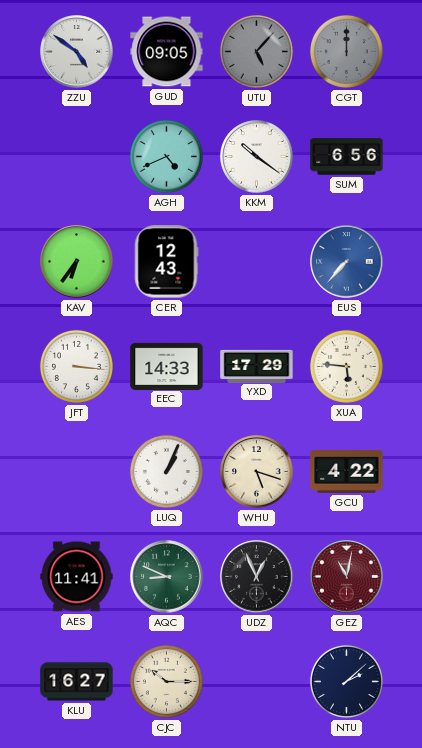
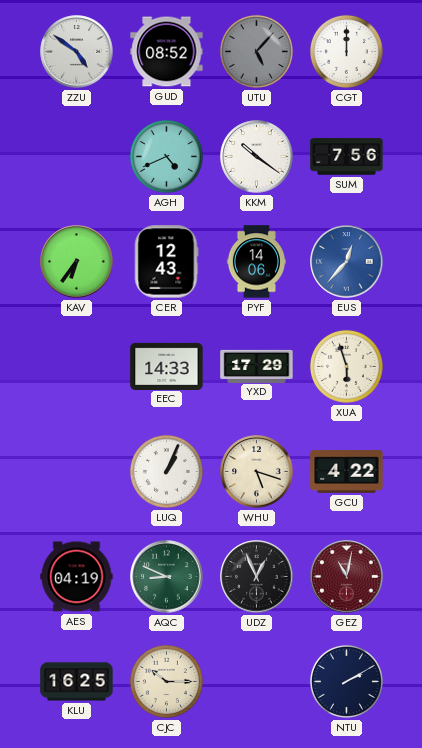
GUD: 09:05 -> 08:52
CGT dial: grey -> white
SUM: 6:56 -> 7:56
PYF: none -> 14:06
EUS: 7:37 -> 12:37
JFT: 3:16 -> none
XUA: 5:46 -> 5:57
AES: 11:41 -> 04:19
KLU: 16:27 -> 16:25
NTU: 2:08 -> 2:10
